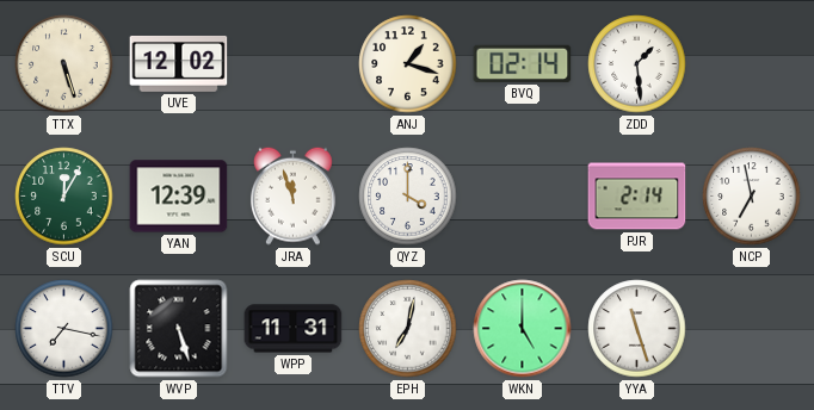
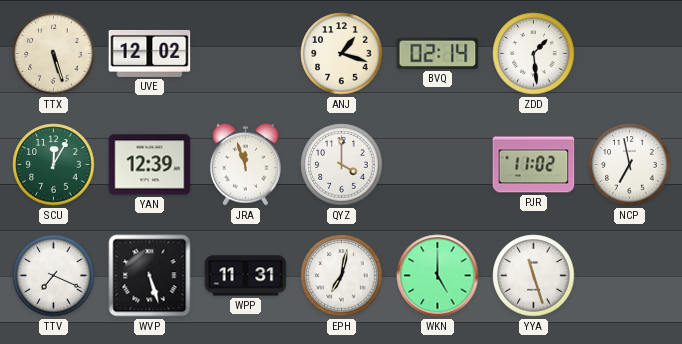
PJR: 2:14 -> 11:02
TTV: 7:17 -> 7:19
